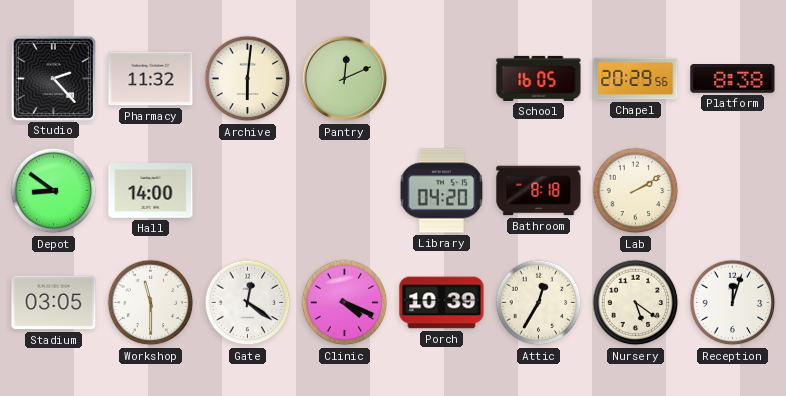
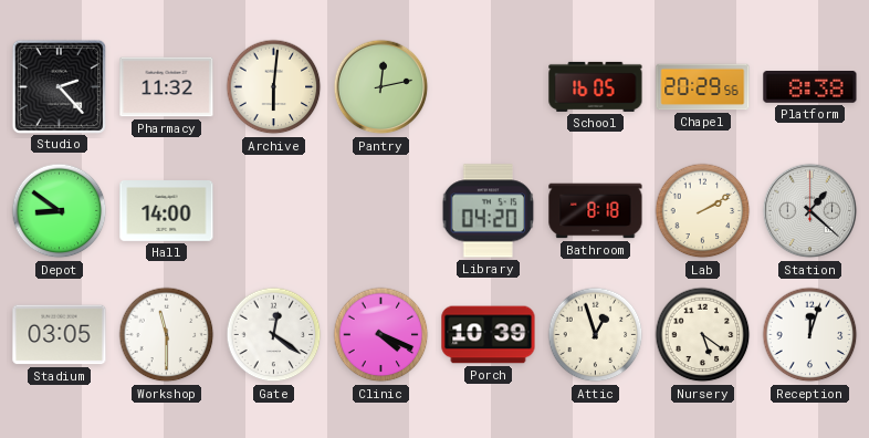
Pantry: 12:11 -> 12:13
Station: none -> 1:22
Attic: 12:35 -> 12:57
